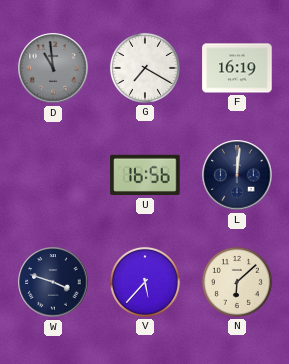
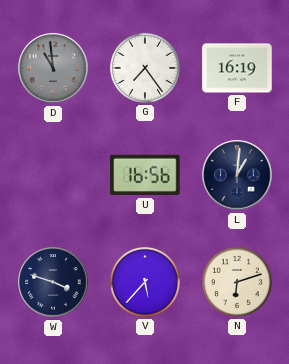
G: 7:20 -> 7:24
L: 12:01 -> 1:01
N: 6:08 -> 6:12
